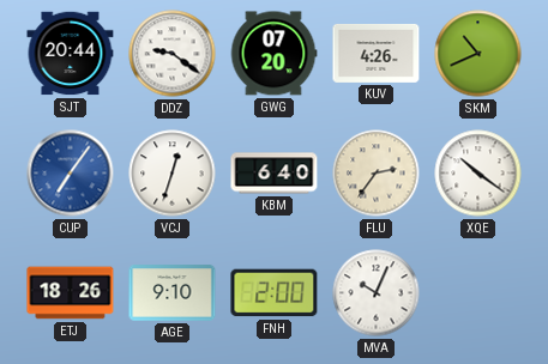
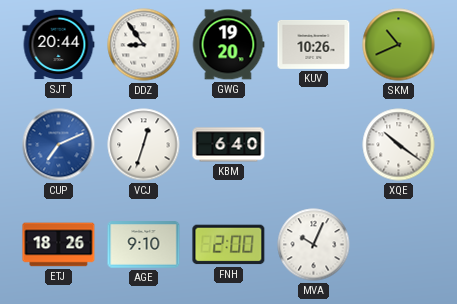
DDZ: 9:21 -> 8:54
GWG: 07:20 -> 19:20
KUV: 4:26 -> 10:26
CUP: 7:06 -> 7:11
FLU: 2:36 -> none
